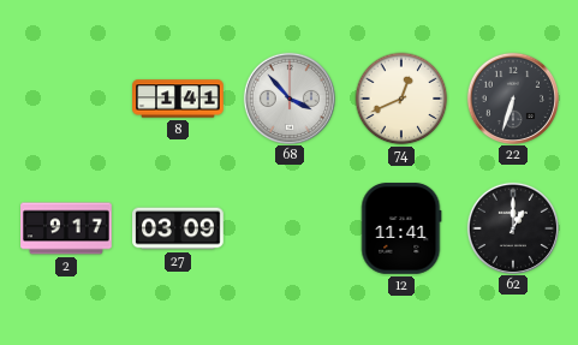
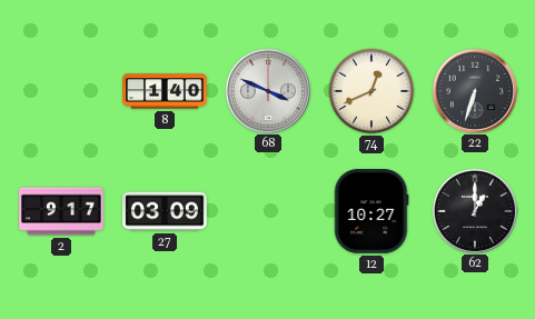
8: 1:41 -> 1:40
68: 3:53 -> 3:49
12: 11:41 -> 10:27
